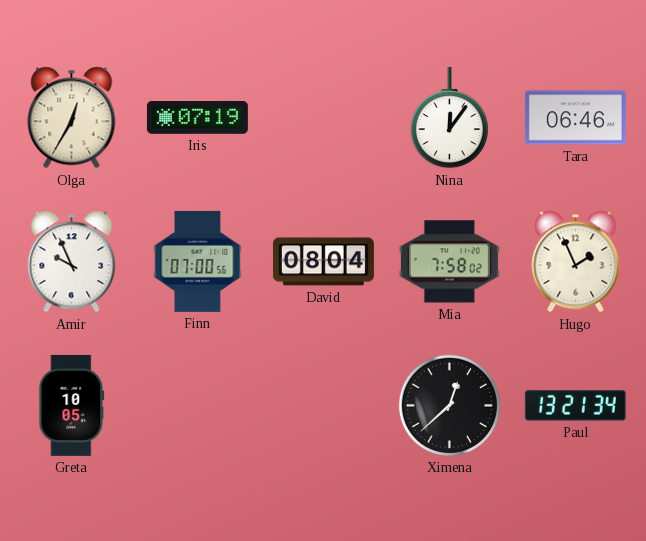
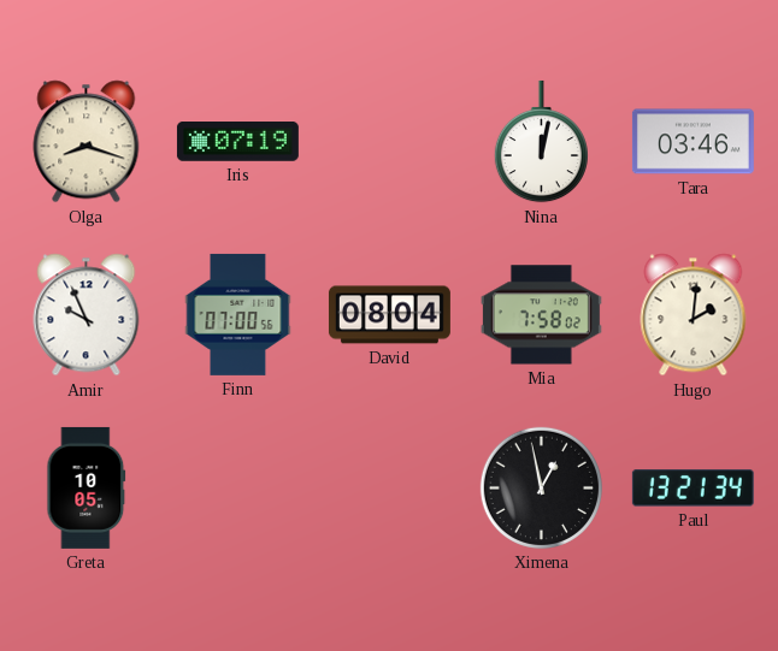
Olga: 12:35 -> 8:18
Nina: 12:06 -> 12:02
Tara: 06:46 -> 03:46
Hugo: 1:56 -> 2:01
Ximena: 12:38 -> 12:58
